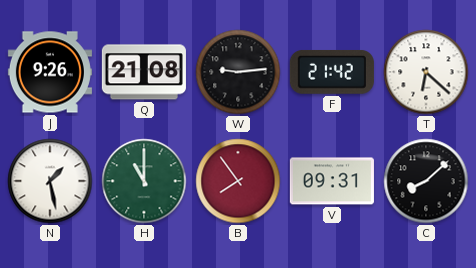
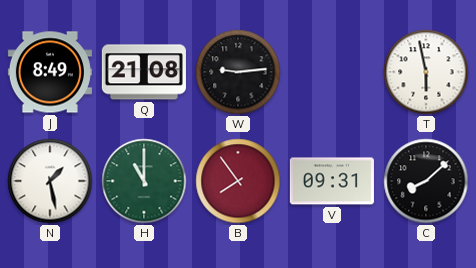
J: 9:26 -> 8:49
F: 21:42 -> none
T: 6:22 -> 5:58
